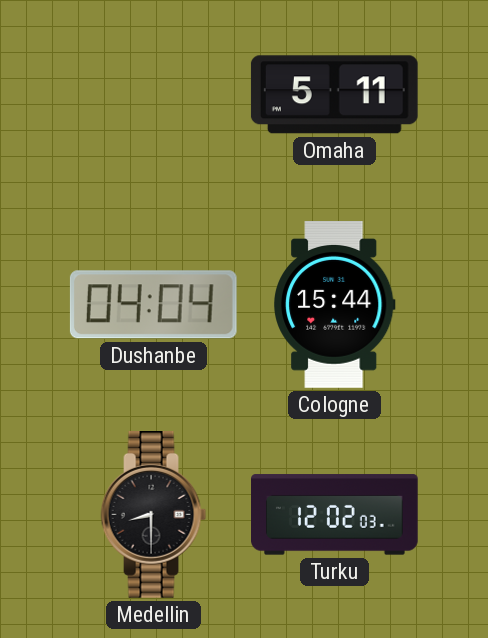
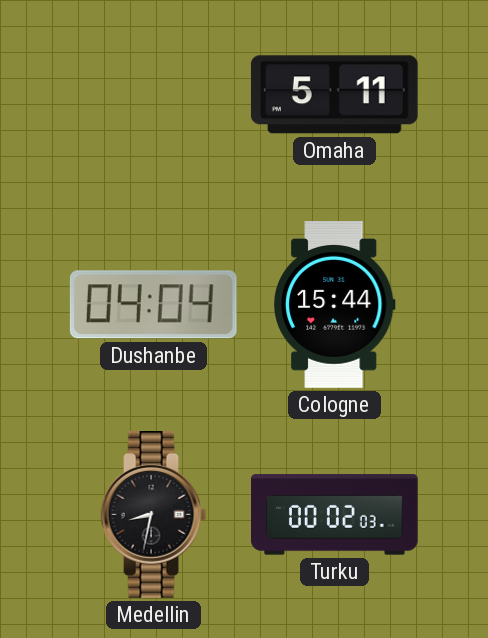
Medellin: 8:30 -> 8:32
Turku: 12:02 -> 00:02
